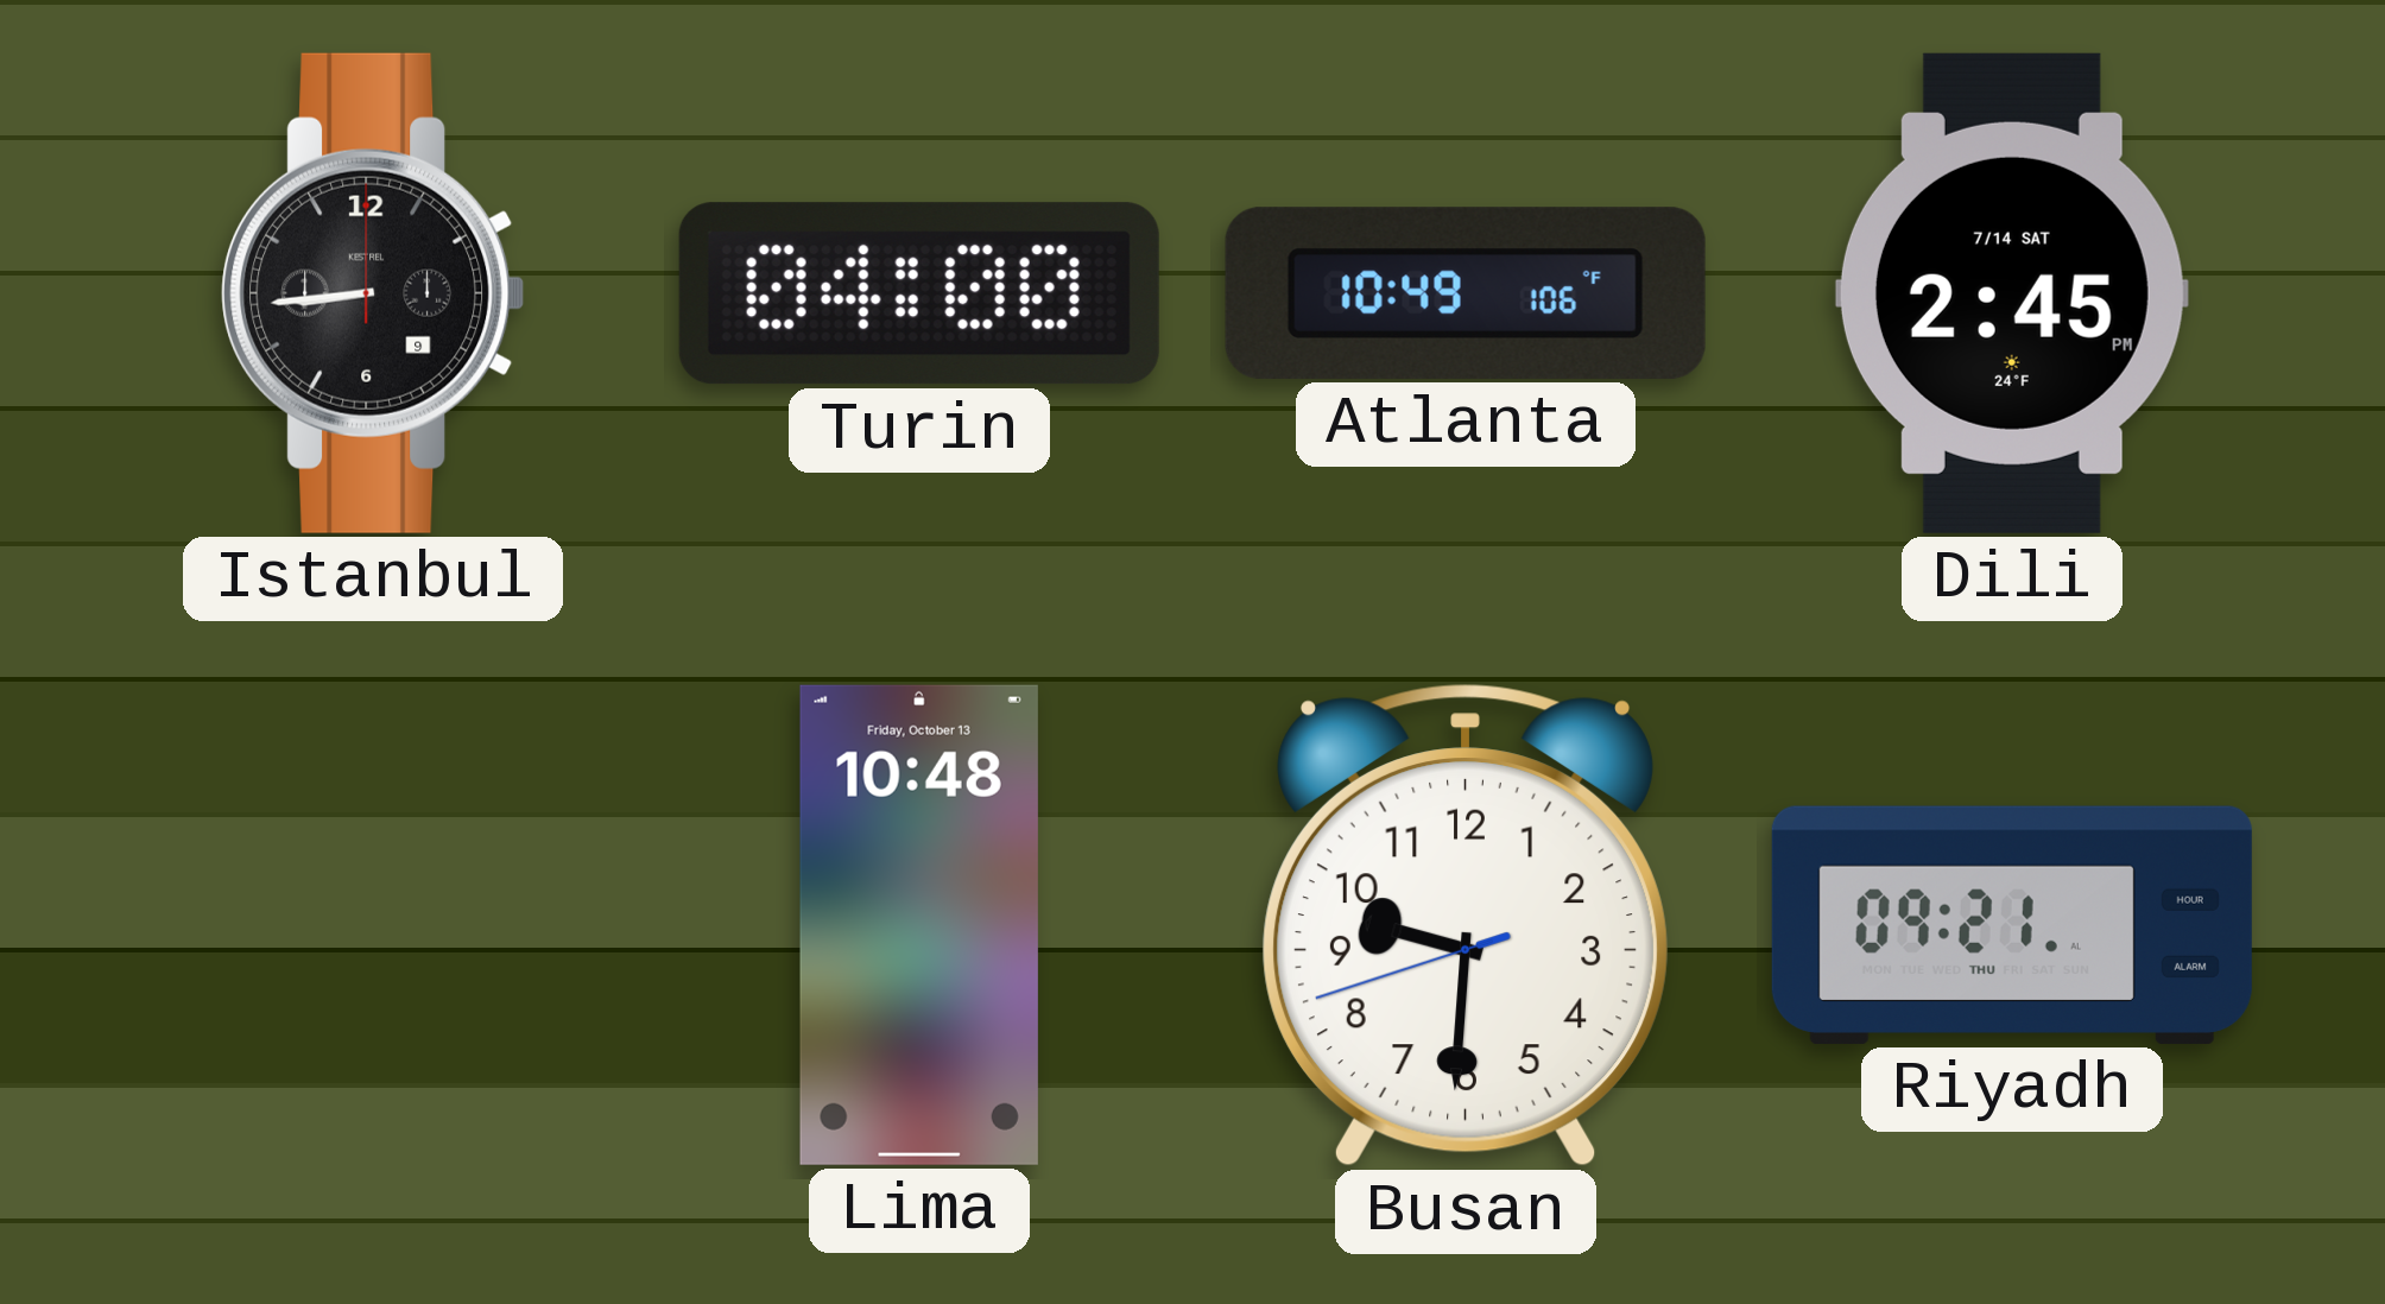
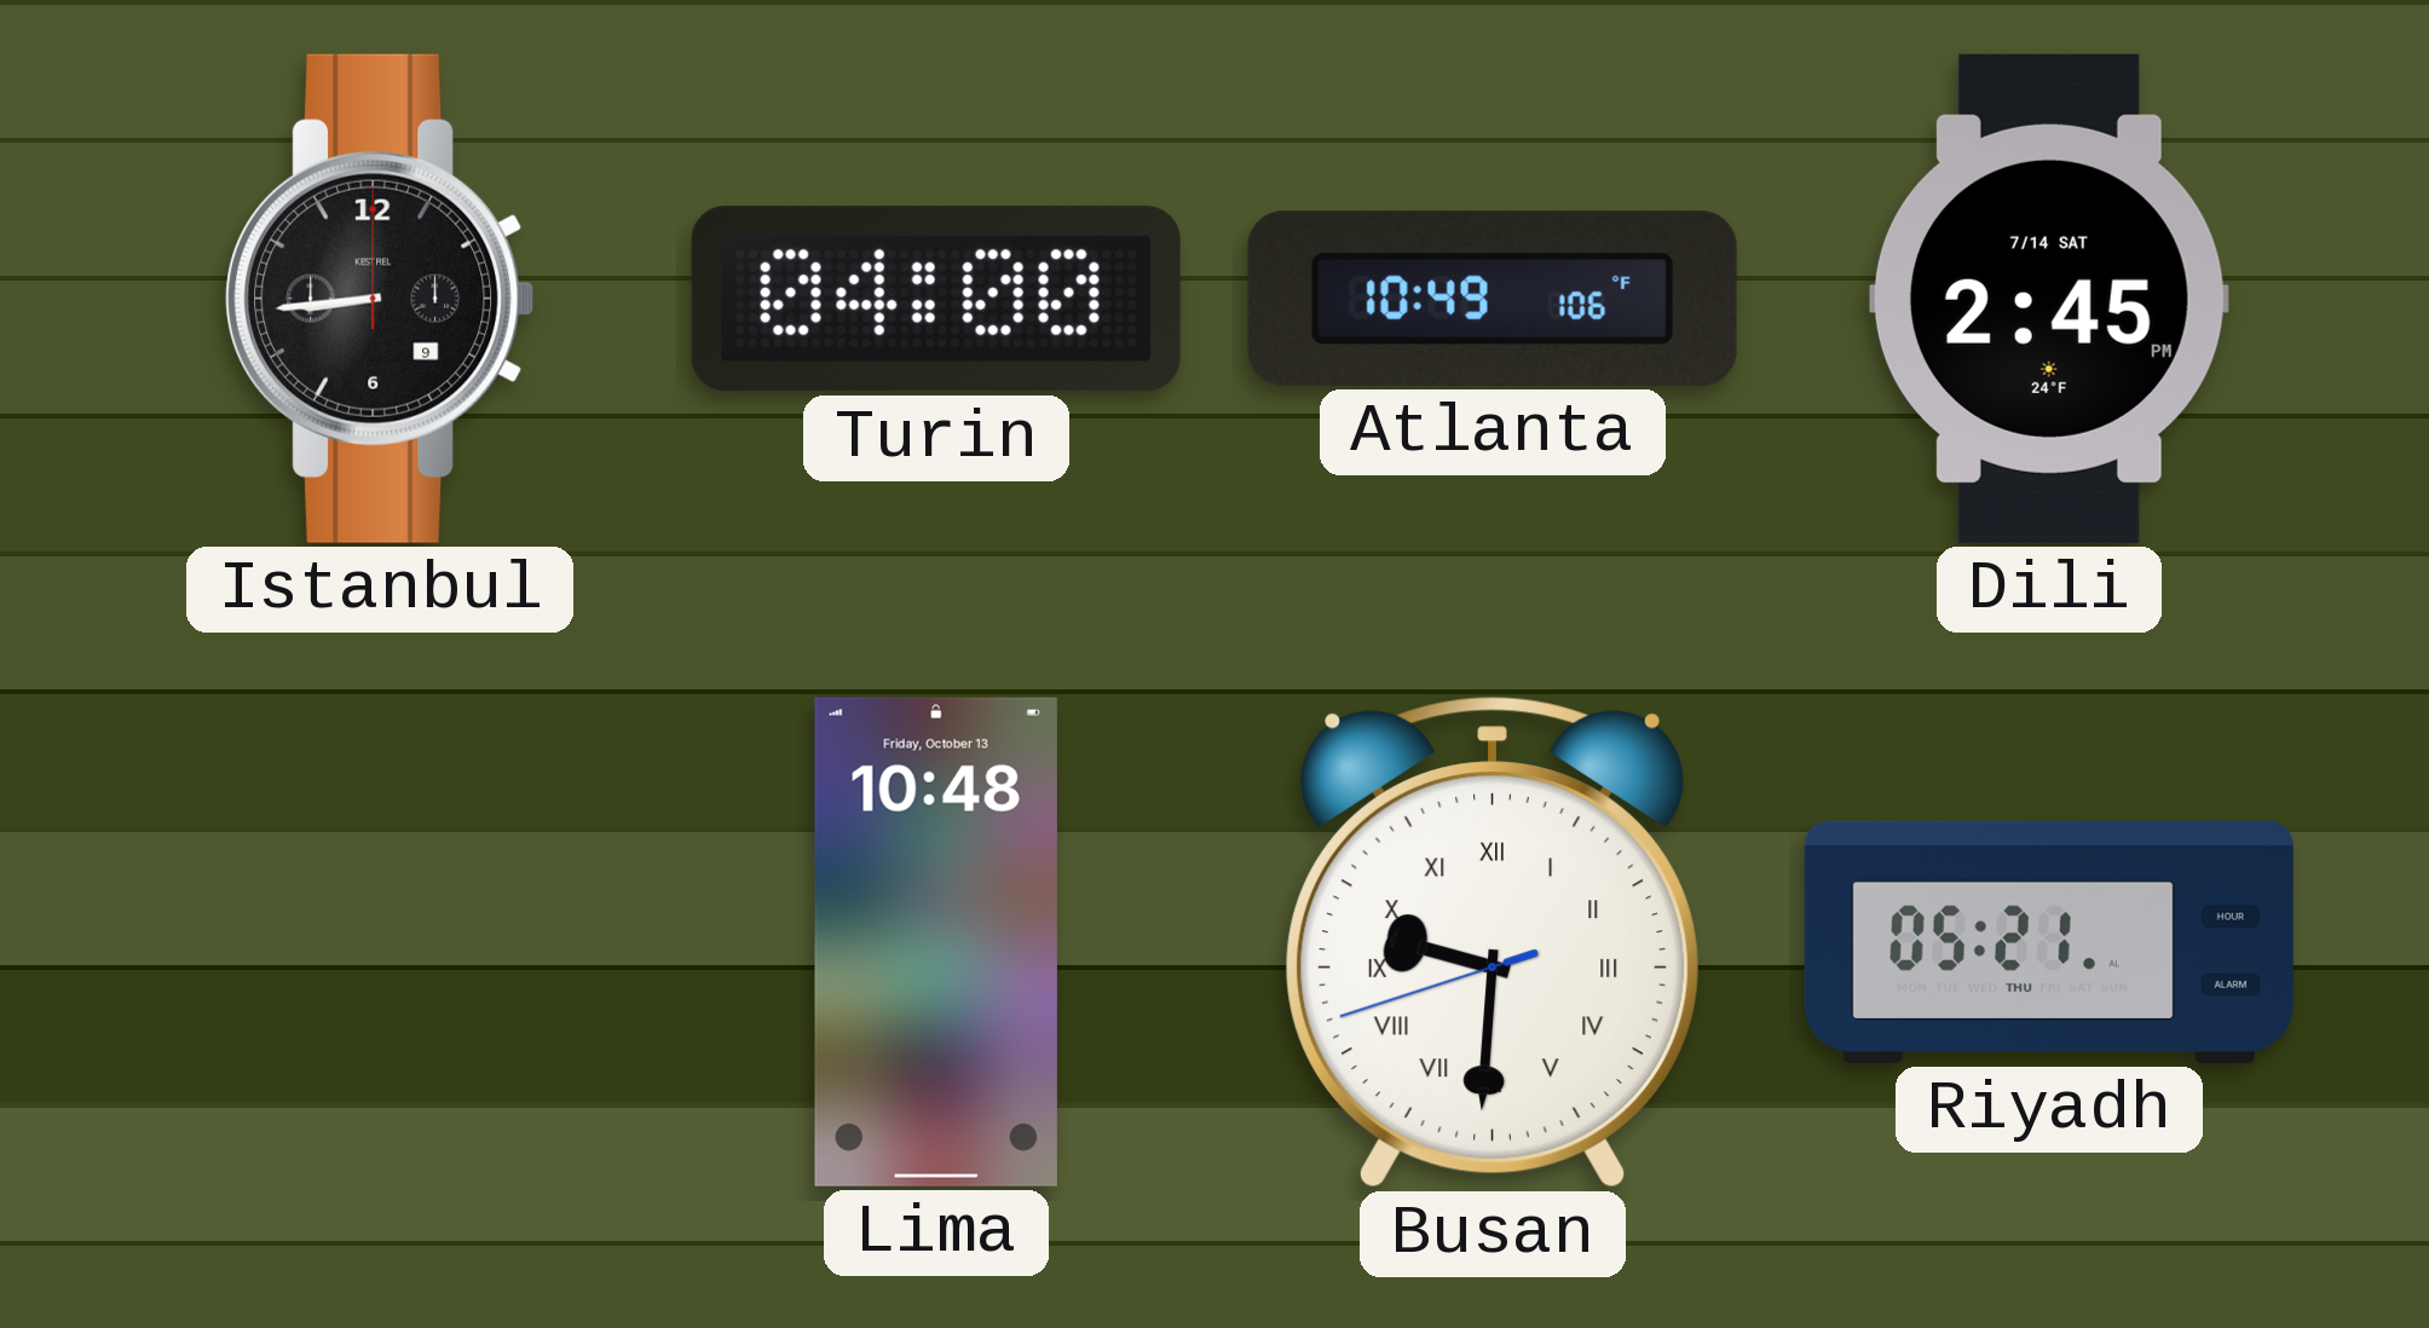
Busan numerals: Arabic -> Roman
Riyadh: 09:21 -> 05:21
